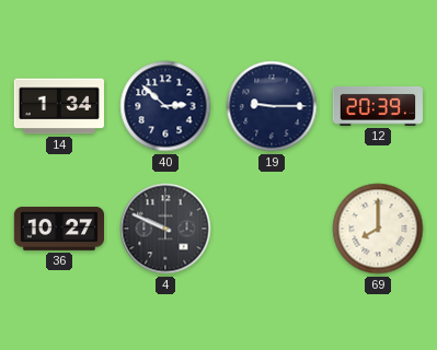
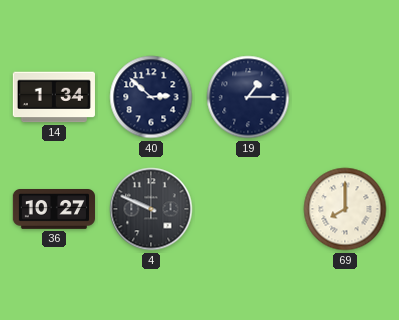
19: 9:15 -> 1:15
12: 20:39 -> none
